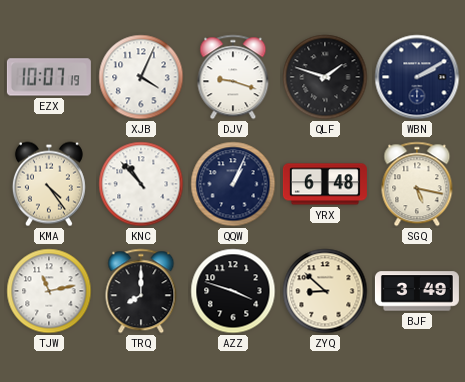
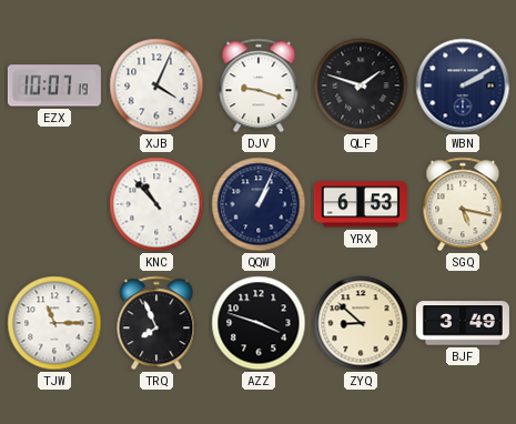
KMA: 4:24 -> none
YRX: 6:48 -> 6:53
TJW: 11:13 -> 11:15
TRQ: 8:00 -> 7:56
